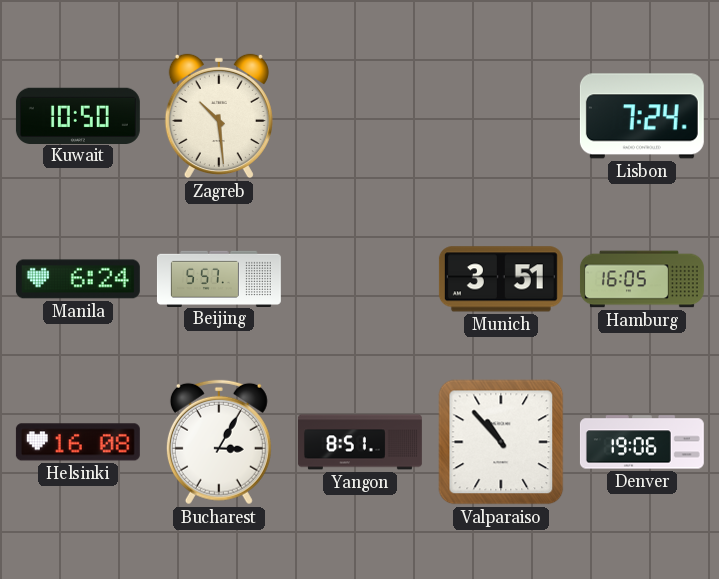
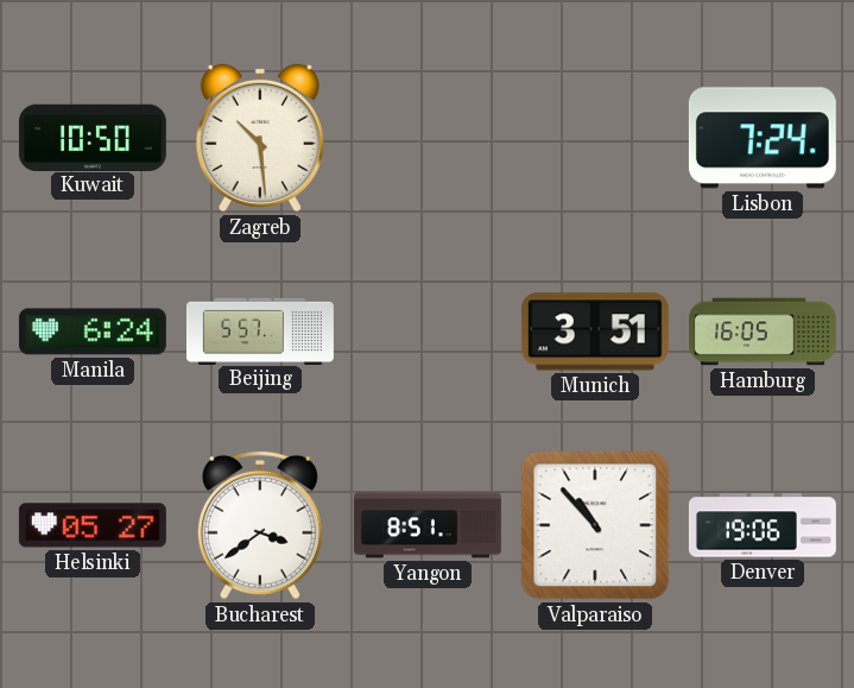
Helsinki: 16:08 -> 05:27
Bucharest: 3:05 -> 3:39
